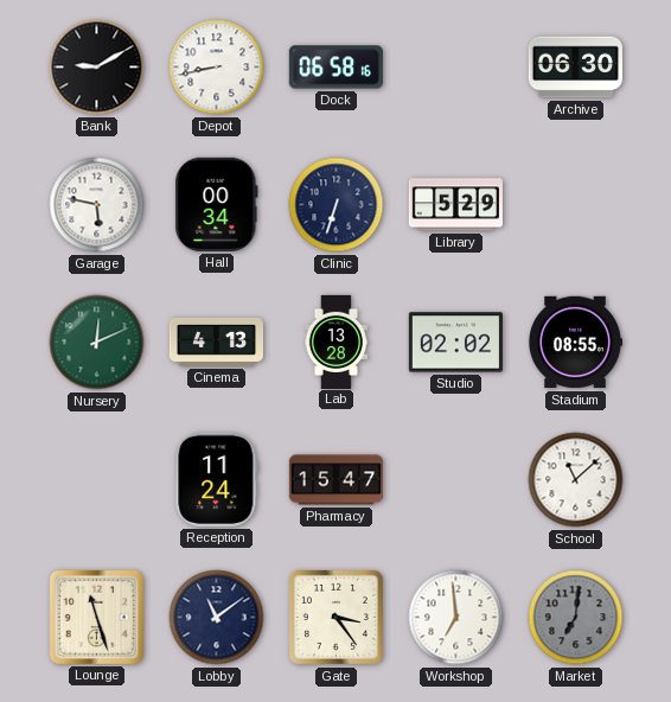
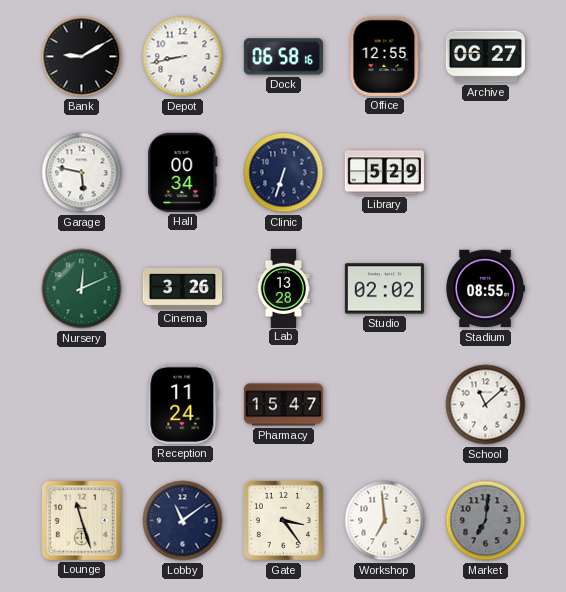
Office: none -> 12:55
Archive: 06:30 -> 06:27
Cinema: 4:13 -> 3:26
